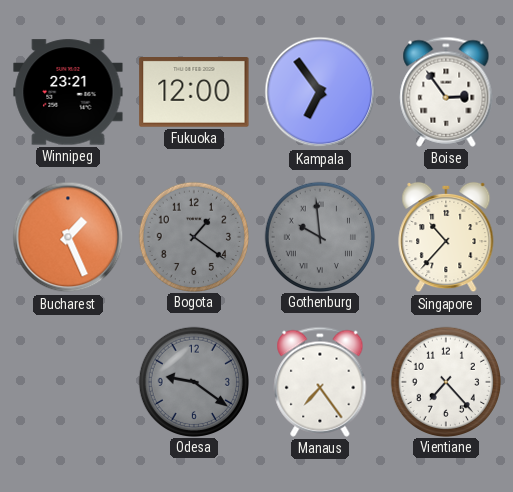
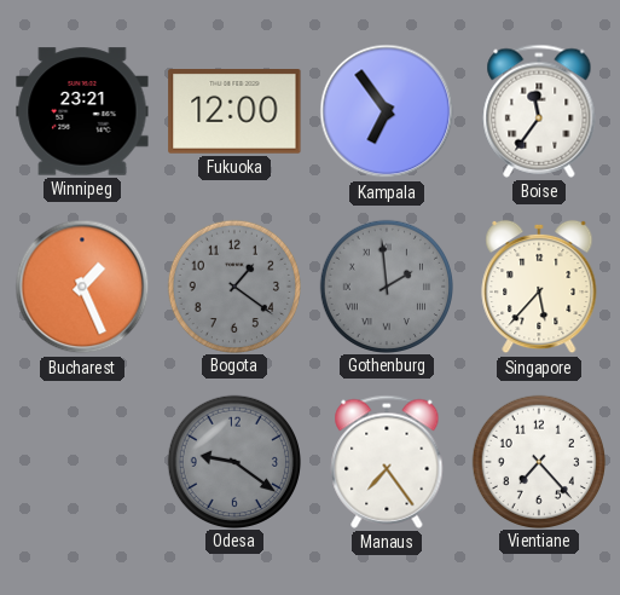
Boise: 2:54 -> 11:36
Gothenburg: 9:59 -> 1:59
Singapore: 10:37 -> 5:37
